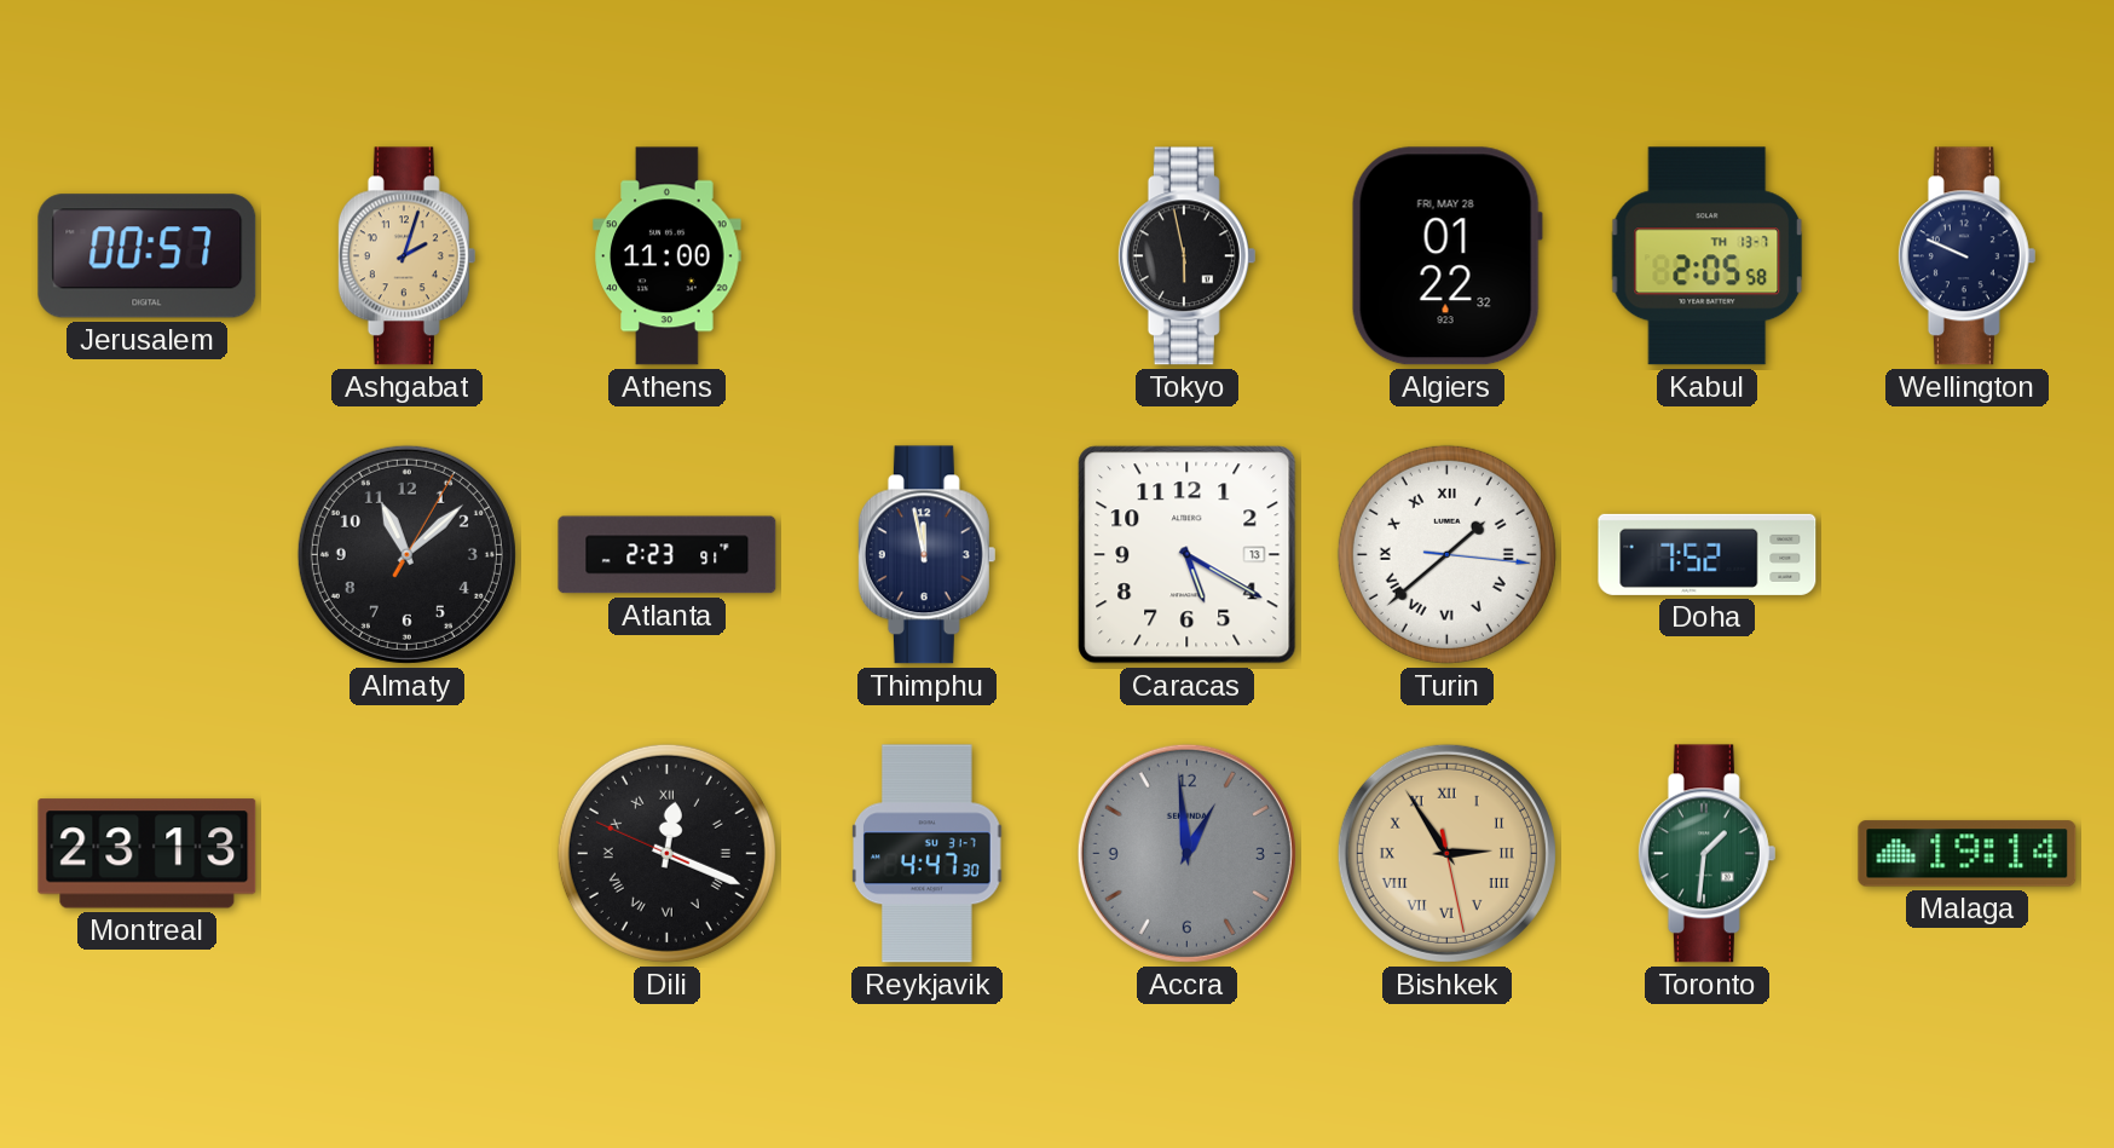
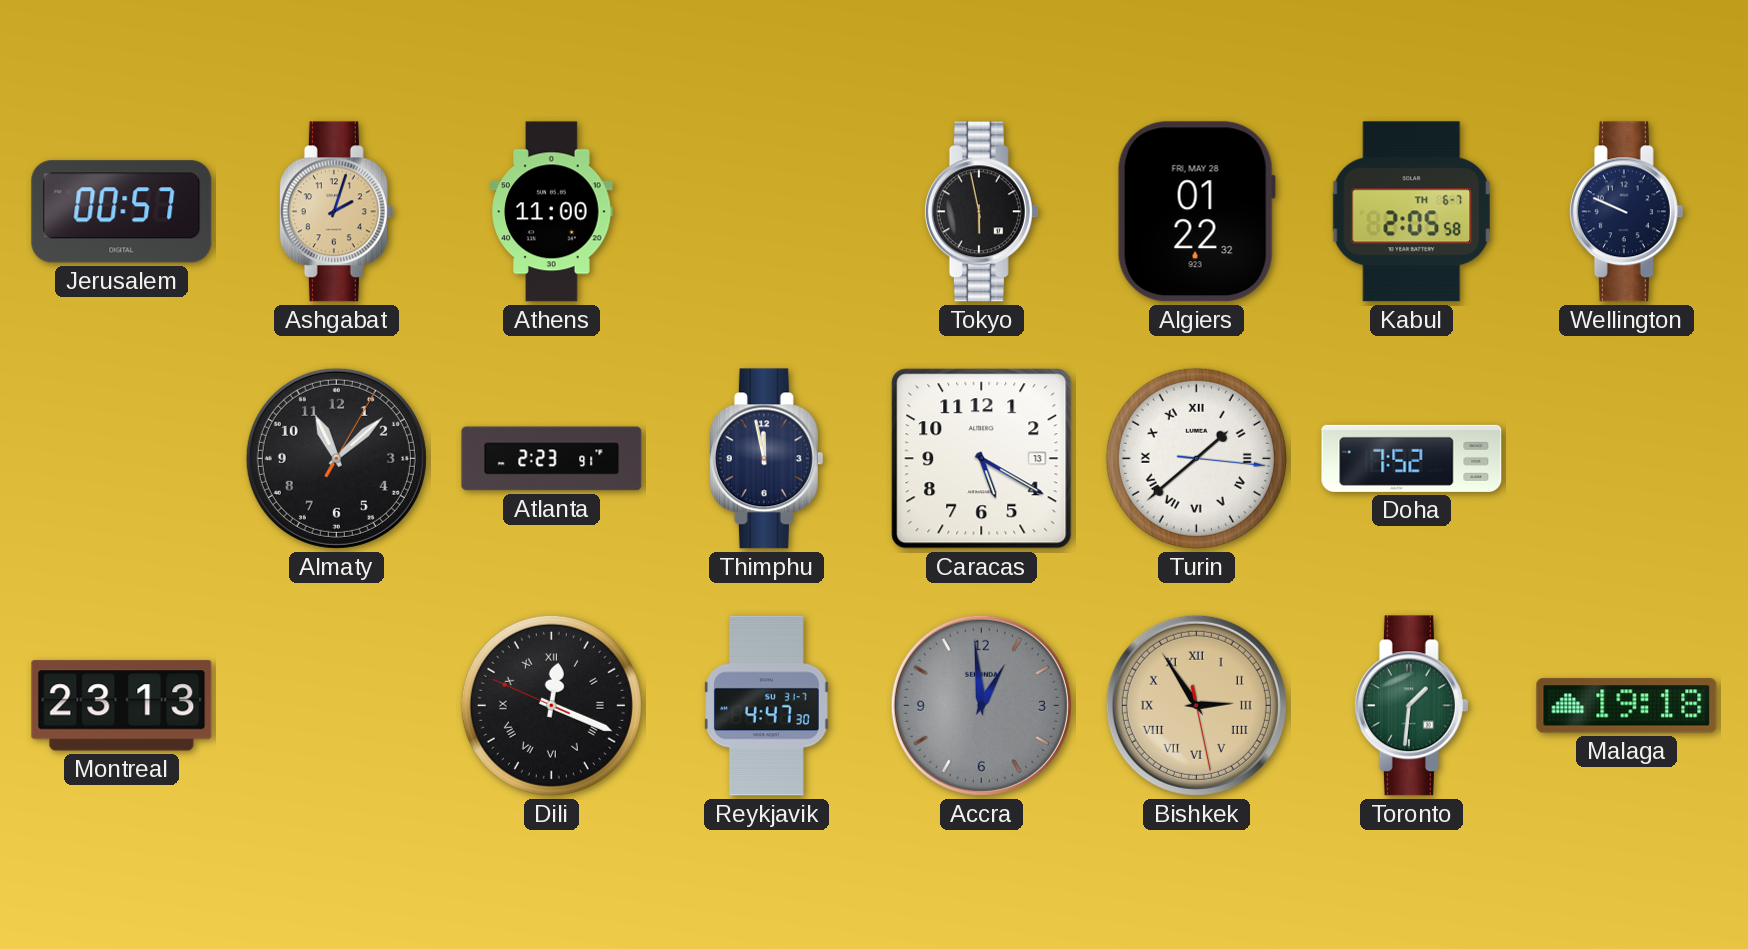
Kabul date: TH 13-7 -> TH 6-7
Malaga: 19:14 -> 19:18
